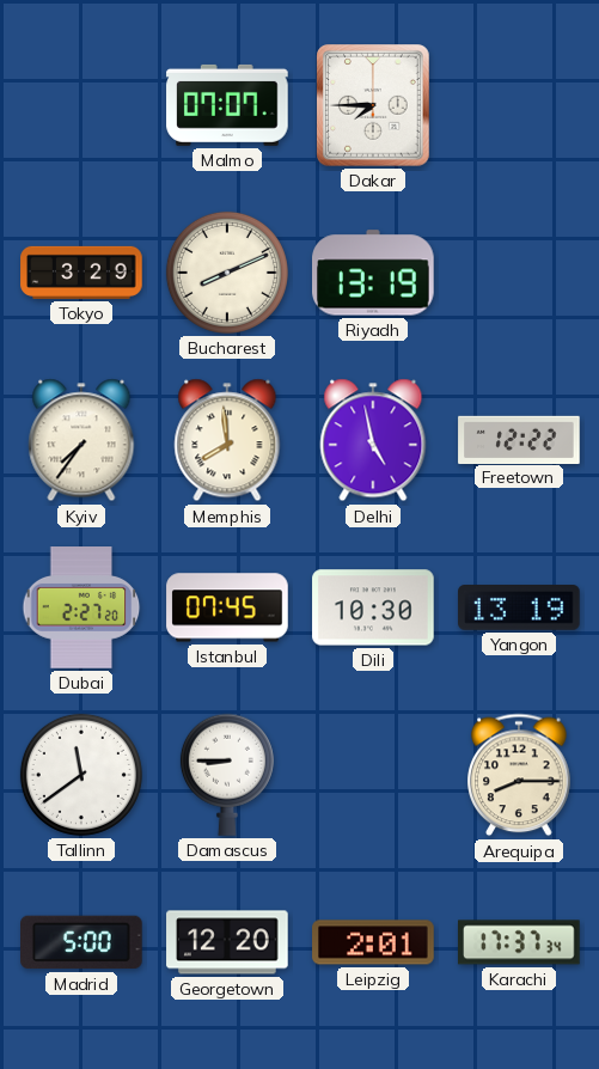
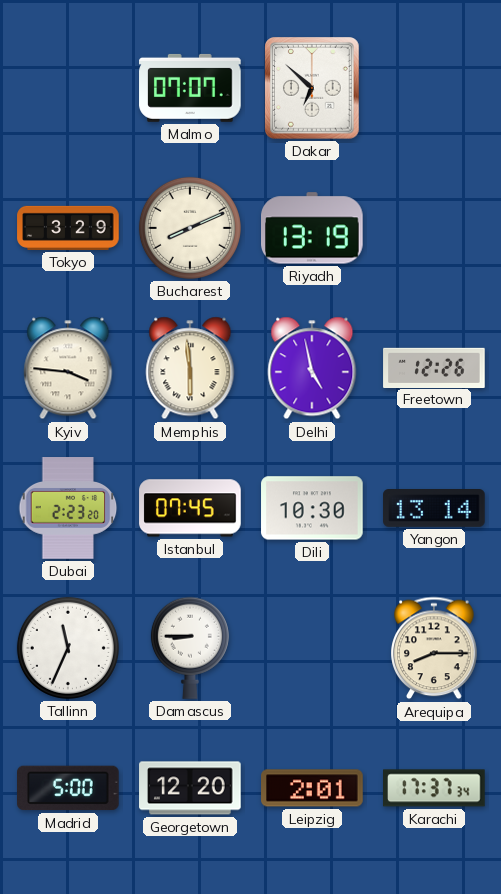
Dakar: 7:45 -> 6:52
Kyiv: 7:36 -> 3:46
Memphis: 7:59 -> 5:59
Freetown: 12:22 -> 12:26
Dubai: 2:27 -> 2:23
Yangon: 13:19 -> 13:14
Tallinn: 11:39 -> 11:34
